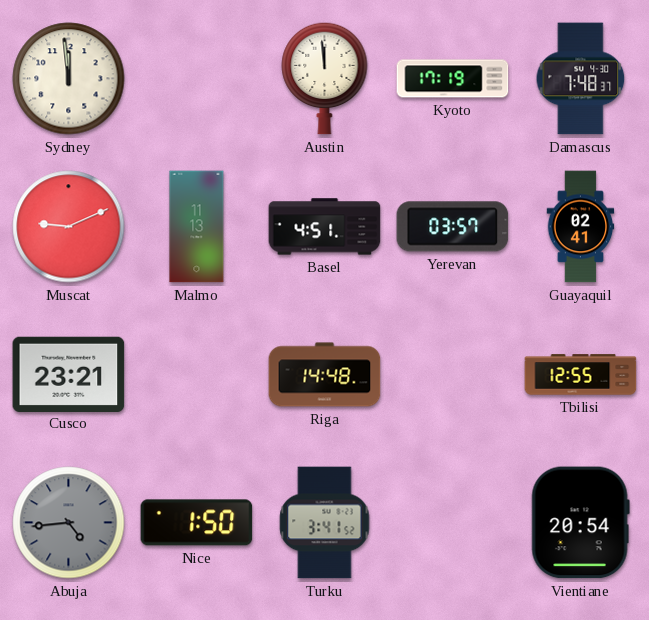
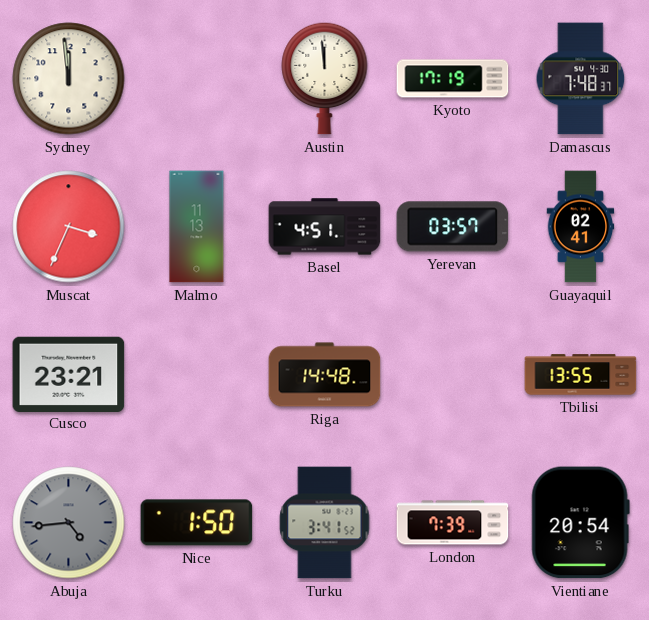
Muscat: 9:11 -> 3:34
Tbilisi: 12:55 -> 13:55
London: none -> 7:39
